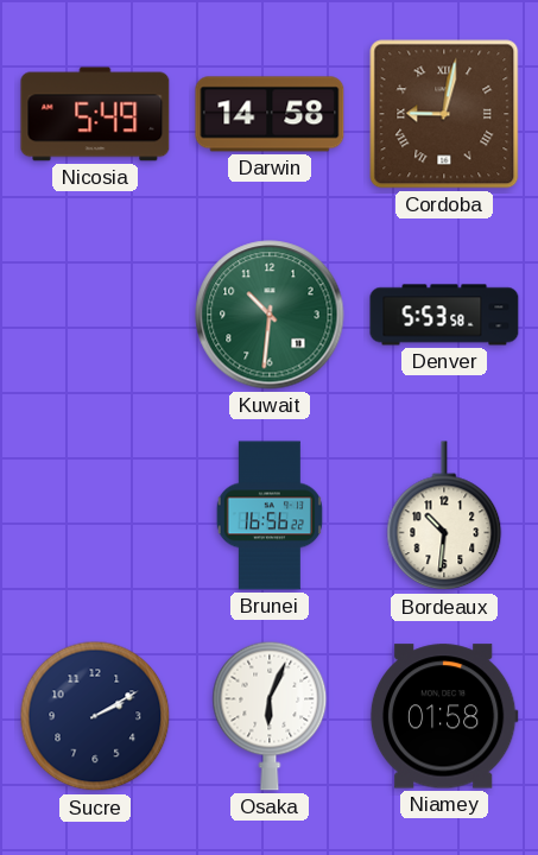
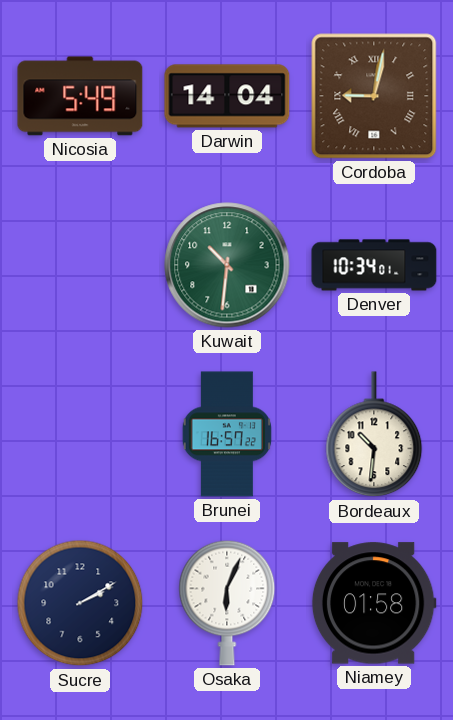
Darwin: 14:58 -> 14:04
Denver: 5:53 -> 10:34
Brunei: 16:56 -> 16:57
